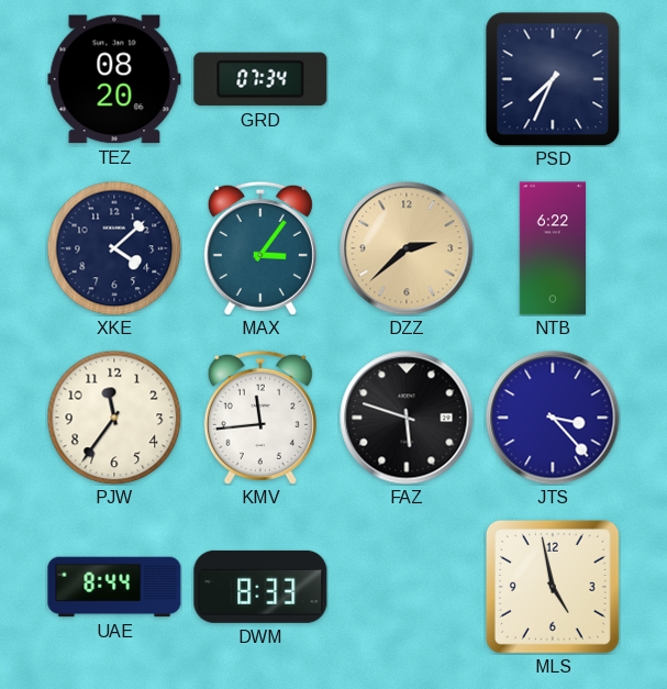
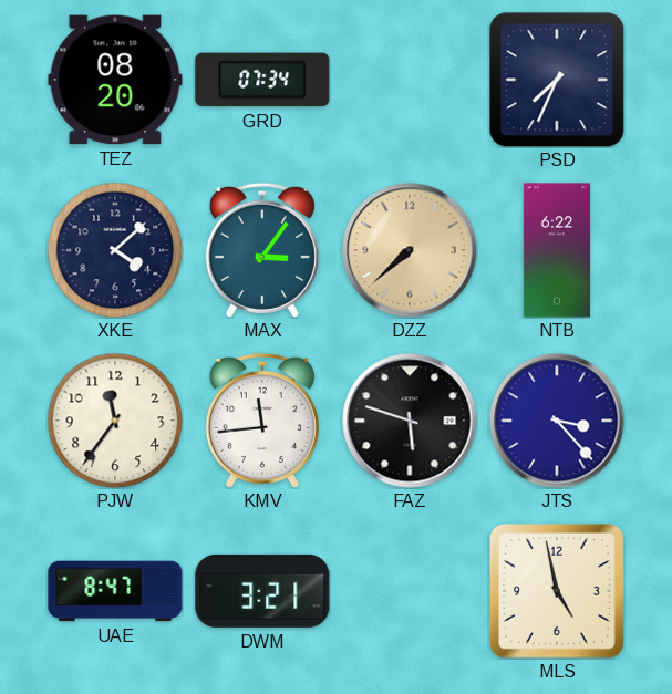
DZZ: 2:38 -> 7:38
UAE: 8:44 -> 8:47
DWM: 8:33 -> 3:21
